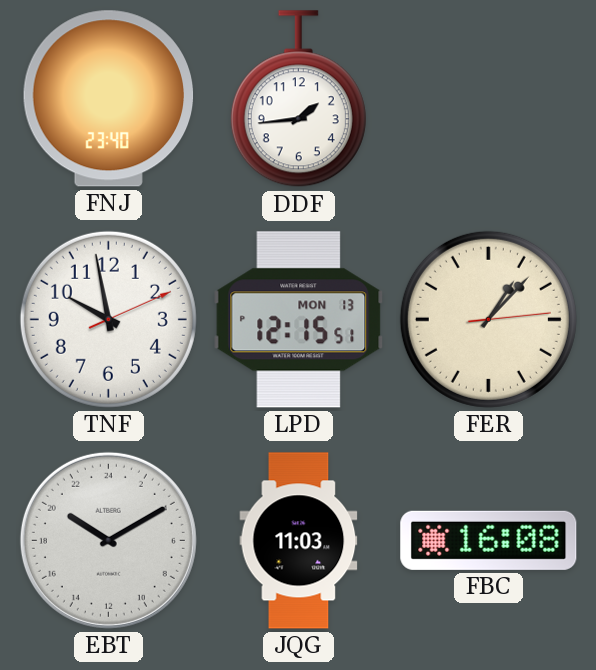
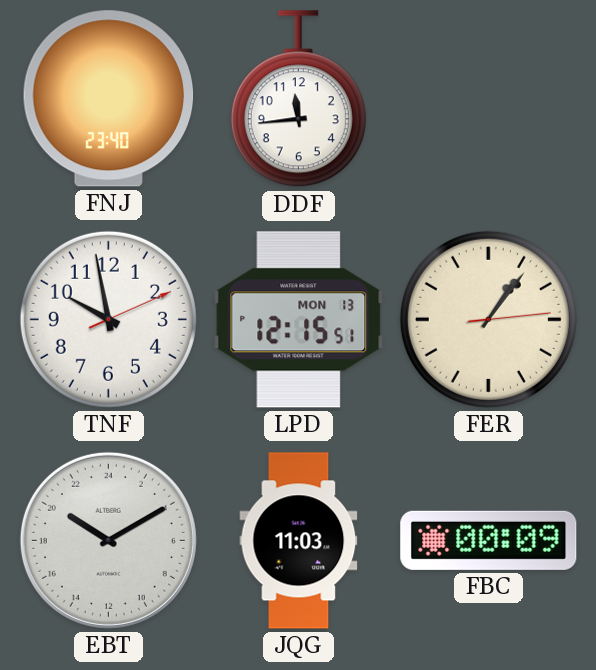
DDF: 1:44 -> 11:44
FER: 1:07 -> 1:06
FBC: 16:08 -> 00:09
